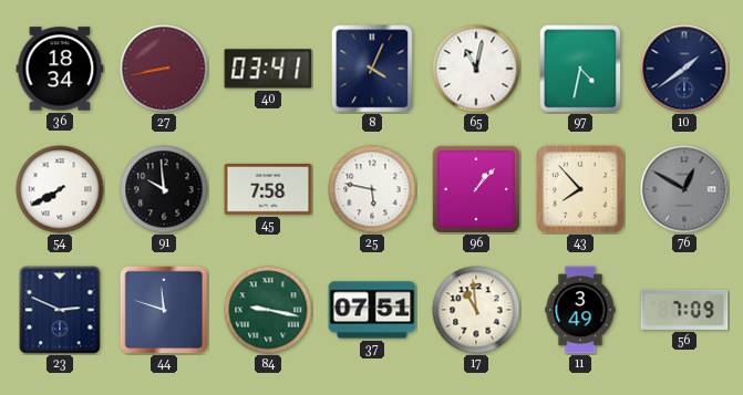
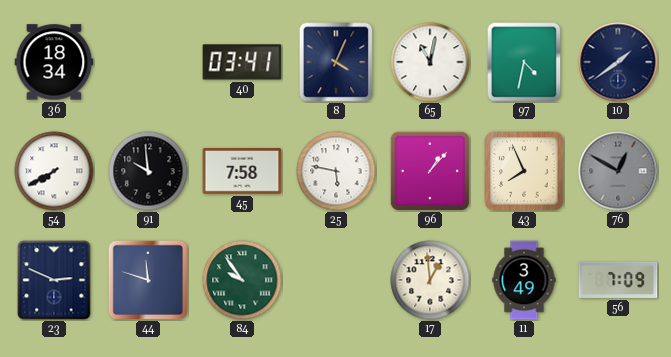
27: 8:43 -> none
43: 7:53 -> 7:56
84: 9:17 -> 9:54
37: 07:51 -> none
17: 10:59 -> 12:59
